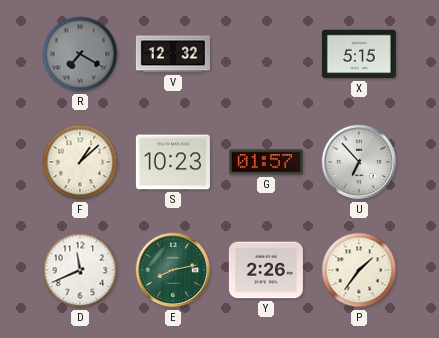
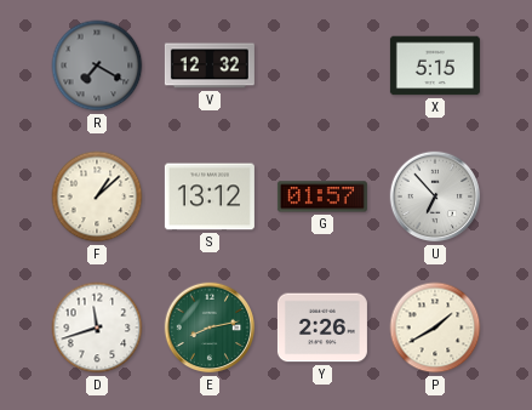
S: 10:23 -> 13:12
D: 11:41 -> 11:42
P: 1:36 -> 1:40
